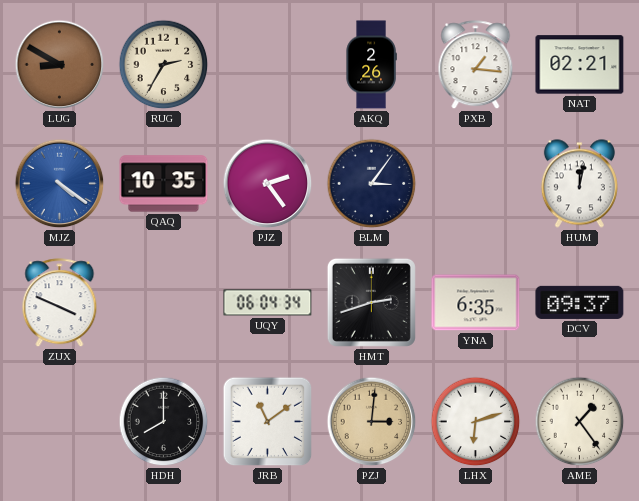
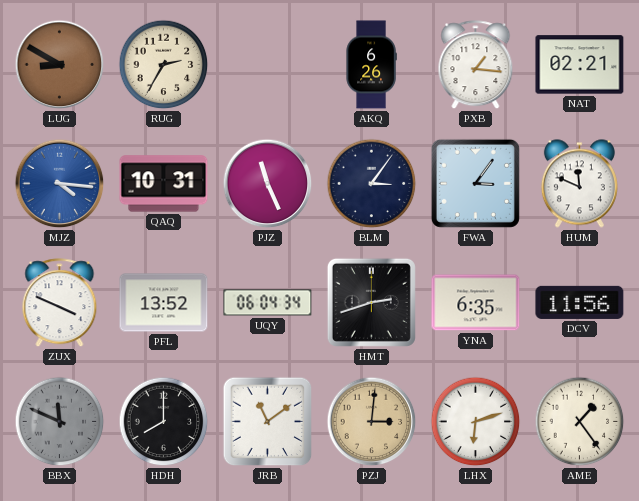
AKQ: 2:26 -> 6:26
MJZ: 4:21 -> 4:16
QAQ: 10:35 -> 10:31
PJZ: 2:24 -> 11:26
FWA: none -> 3:06
HUM: 12:02 -> 11:49
PFL: none -> 13:52
DCV: 09:37 -> 11:56
BBX: none -> 11:49
